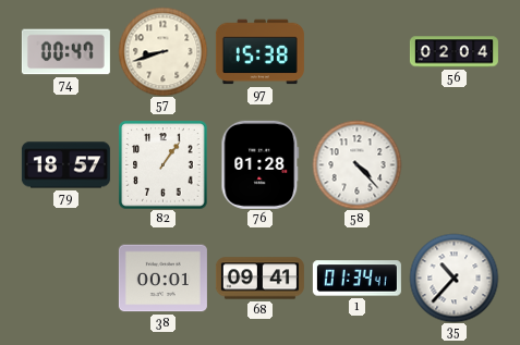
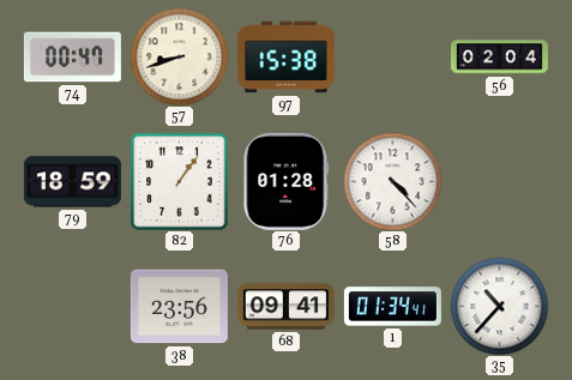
79: 18:57 -> 18:59
38: 00:01 -> 23:56
